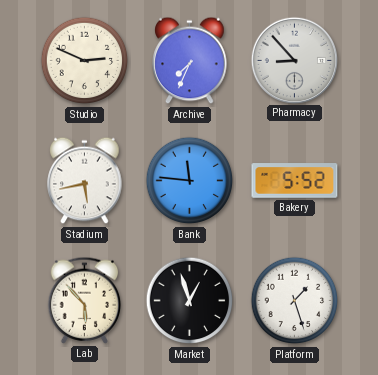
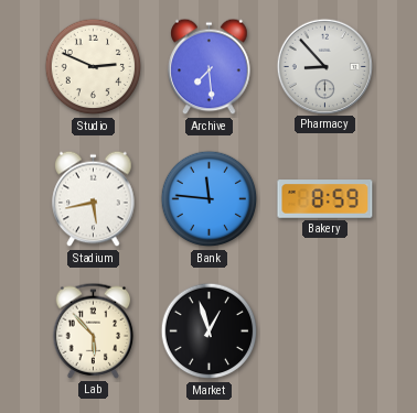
Archive: 7:34 -> 7:29
Bakery: 5:52 -> 8:59
Platform: 1:27 -> none
